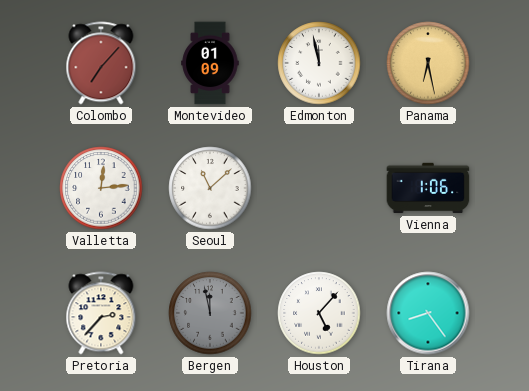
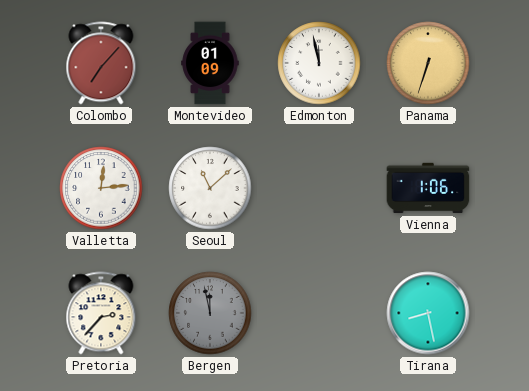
Panama: 6:28 -> 6:33
Houston: 5:07 -> none
Tirana: 8:24 -> 8:28
